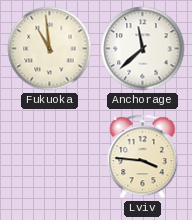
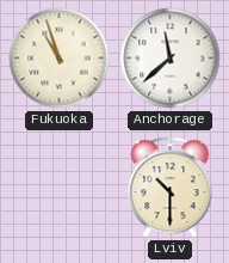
Fukuoka: 10:59 -> 10:57
Lviv: 3:46 -> 10:30
